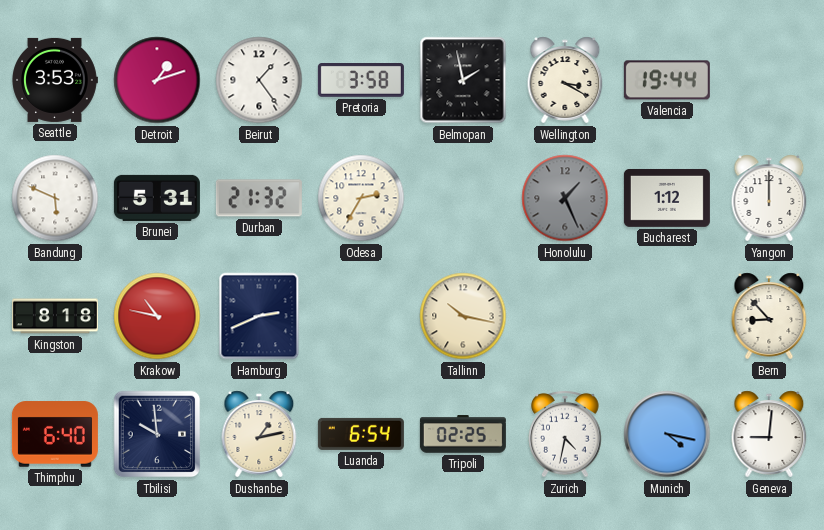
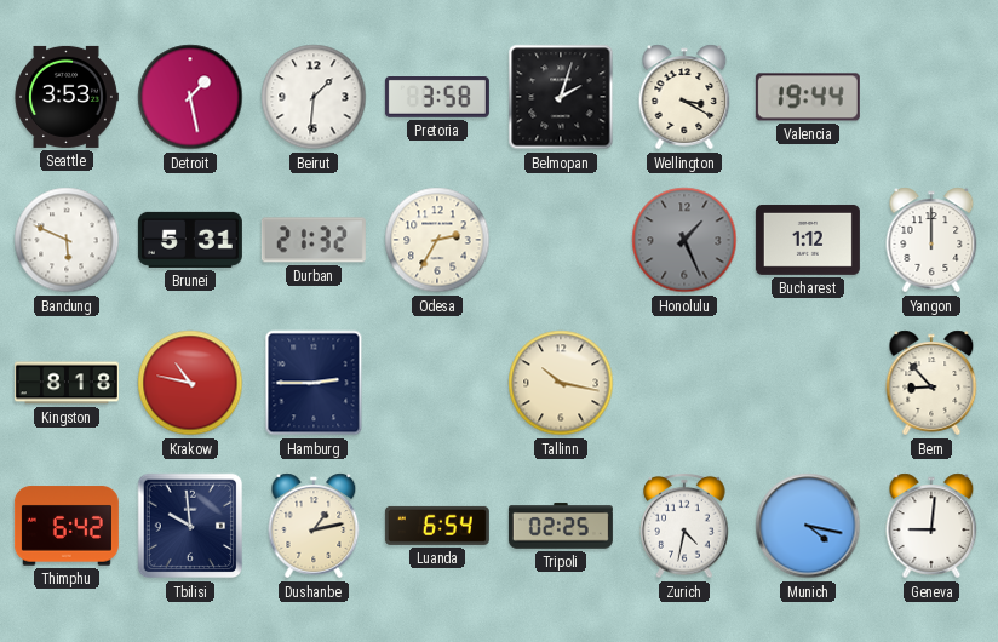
Detroit: 1:12 -> 1:28
Beirut: 1:24 -> 1:31
Belmopan: 1:58 -> 2:03
Hamburg: 2:41 -> 2:45
Thimphu: 6:40 -> 6:42
